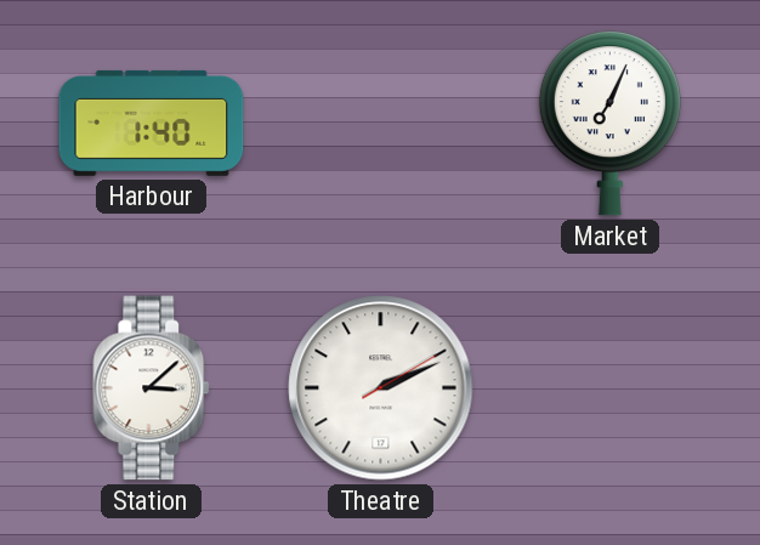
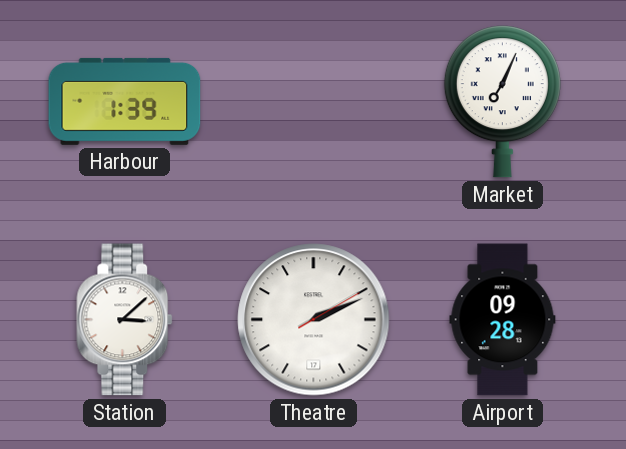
Harbour: 1:40 -> 1:39
Airport: none -> 09:28
